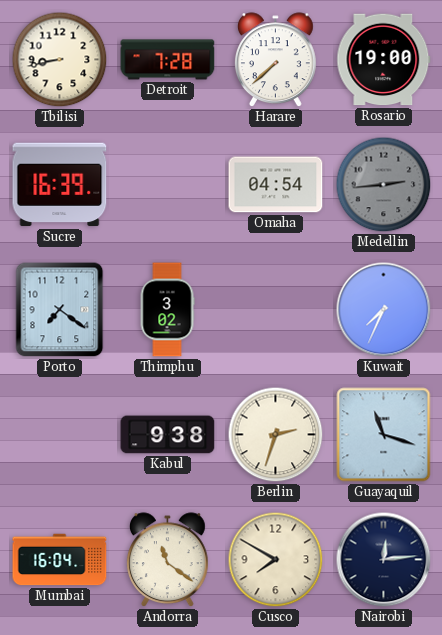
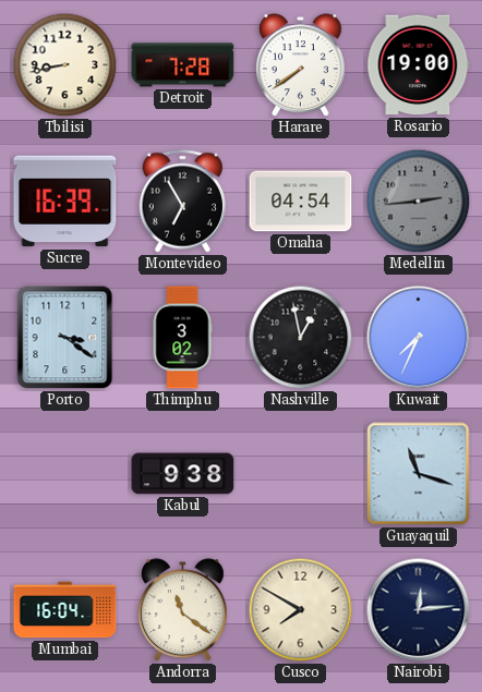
Harare: 7:38 -> 7:39
Montevideo: none -> 6:55
Porto: 7:21 -> 3:21
Nashville: none -> 12:58
Berlin: 2:33 -> none
